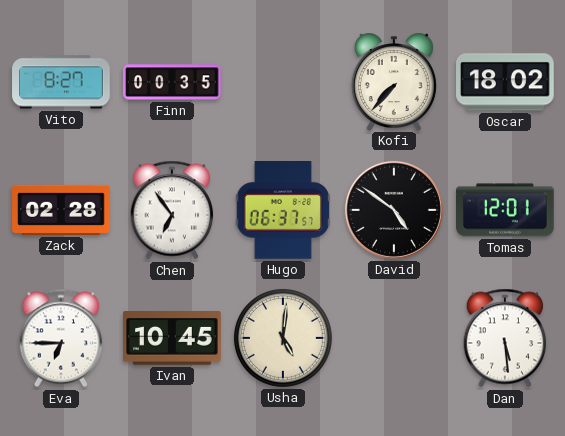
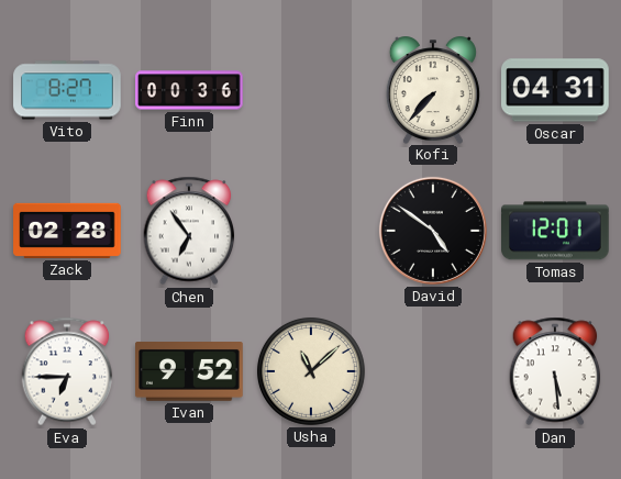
Finn: 00:35 -> 00:36
Oscar: 18:02 -> 04:31
Hugo: 06:37 -> none
Ivan: 10:45 -> 9:52
Usha: 5:01 -> 11:08
